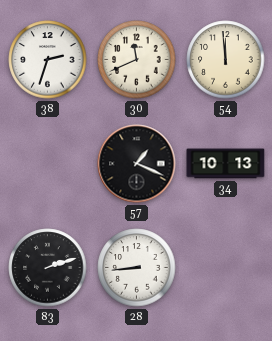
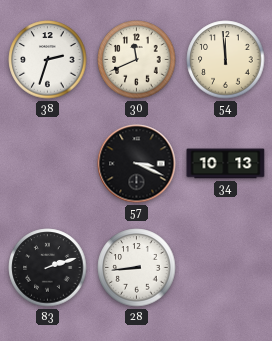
57: 1:19 -> 3:19
